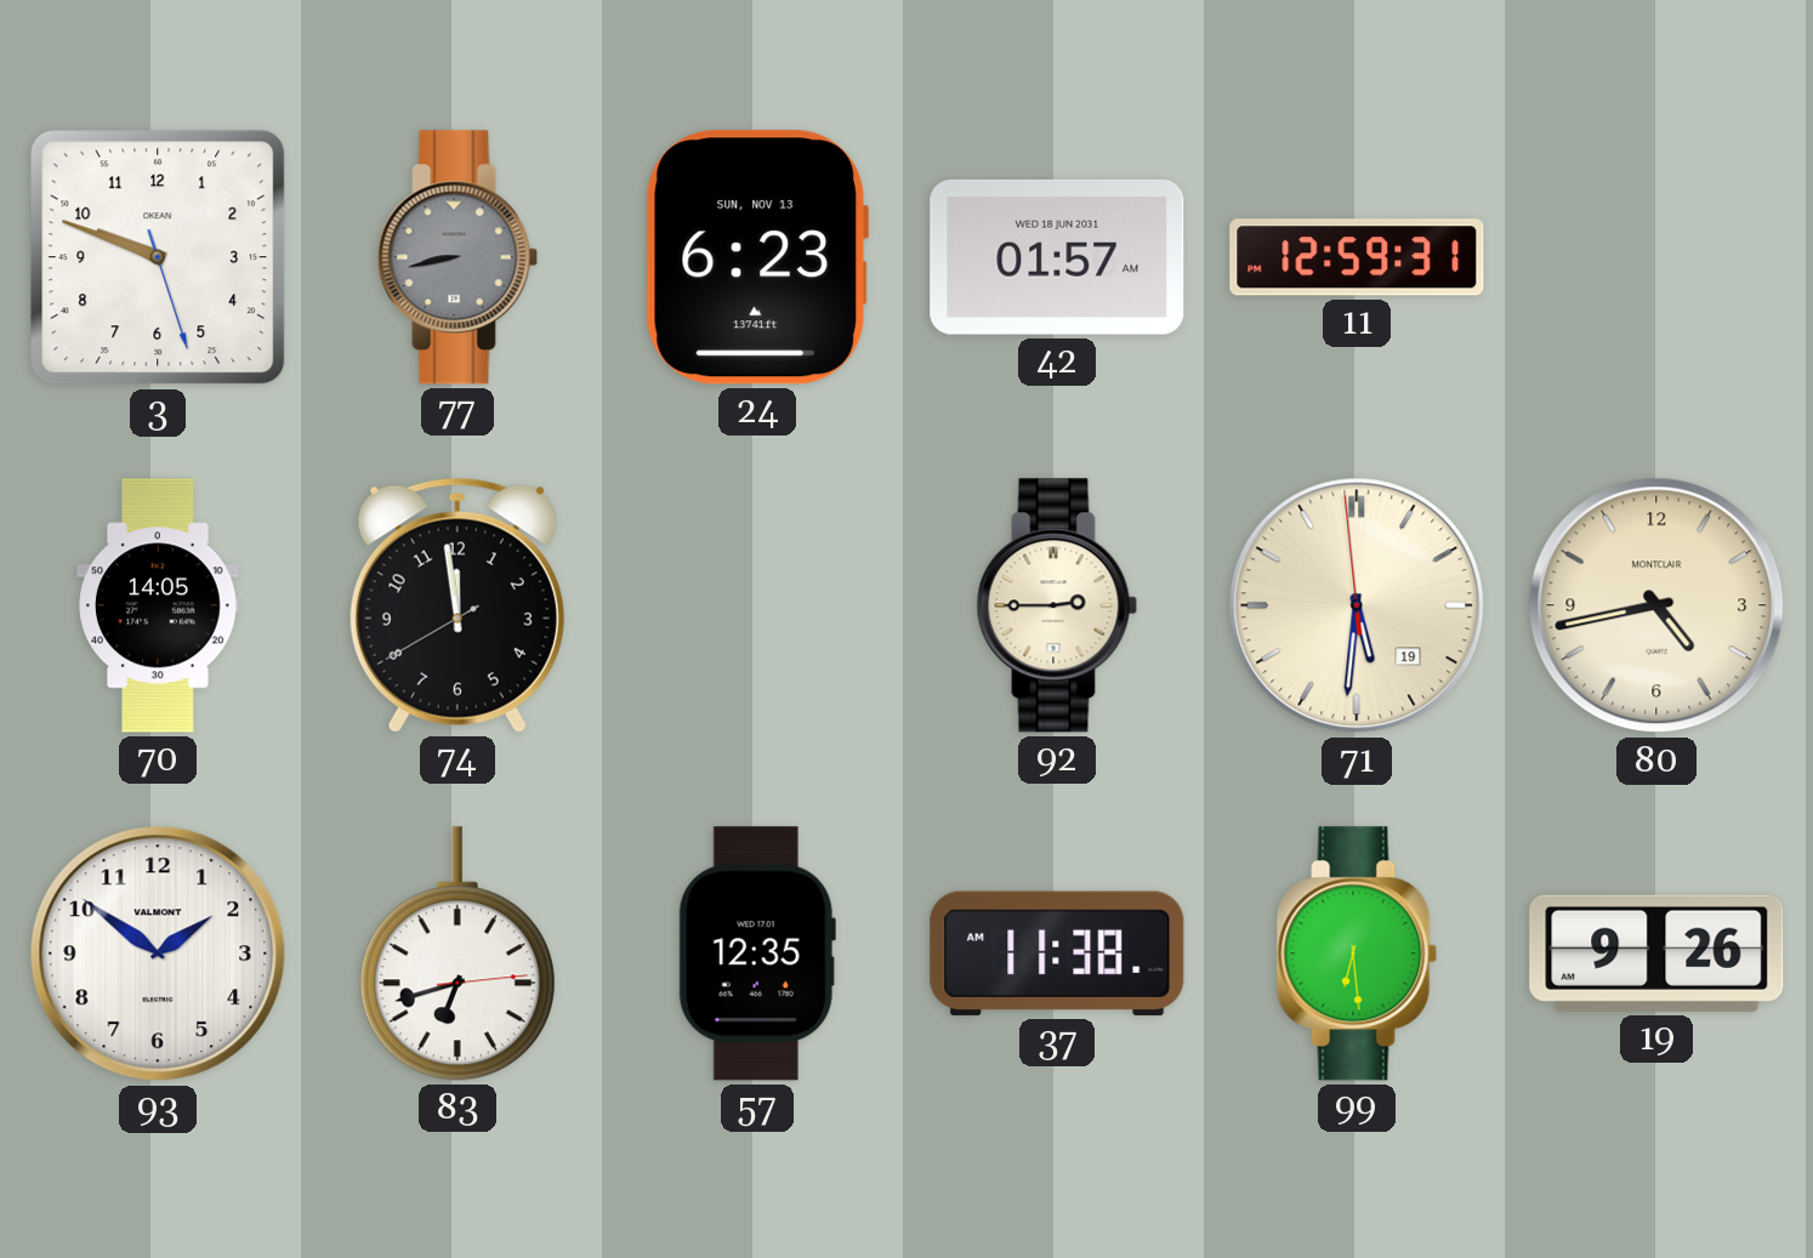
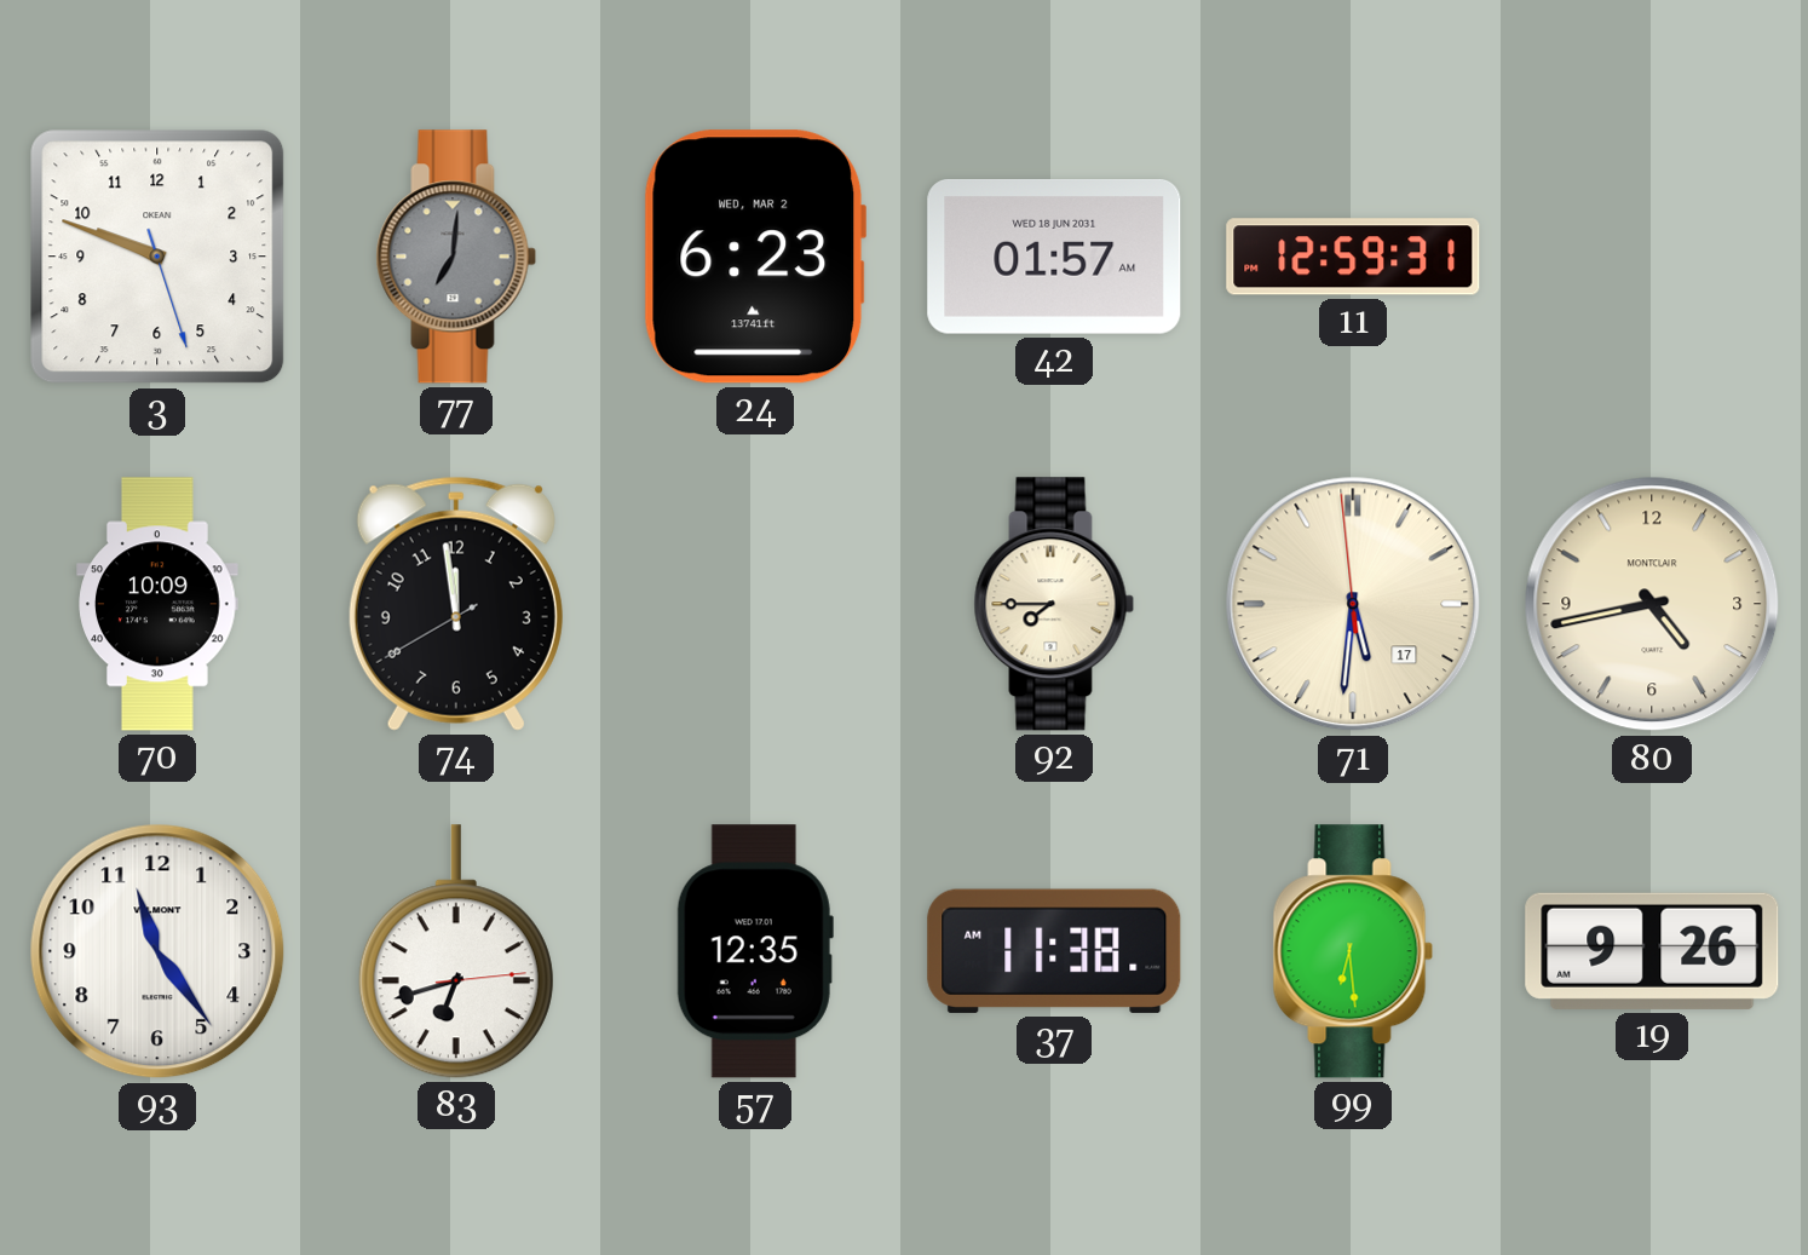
77: 8:43 -> 7:01
24 date: SUN, NOV 13 -> WED, MAR 2
70: 14:05 -> 10:09
92: 2:45 -> 7:45
71 date: 19 -> 17
93: 1:51 -> 11:24
